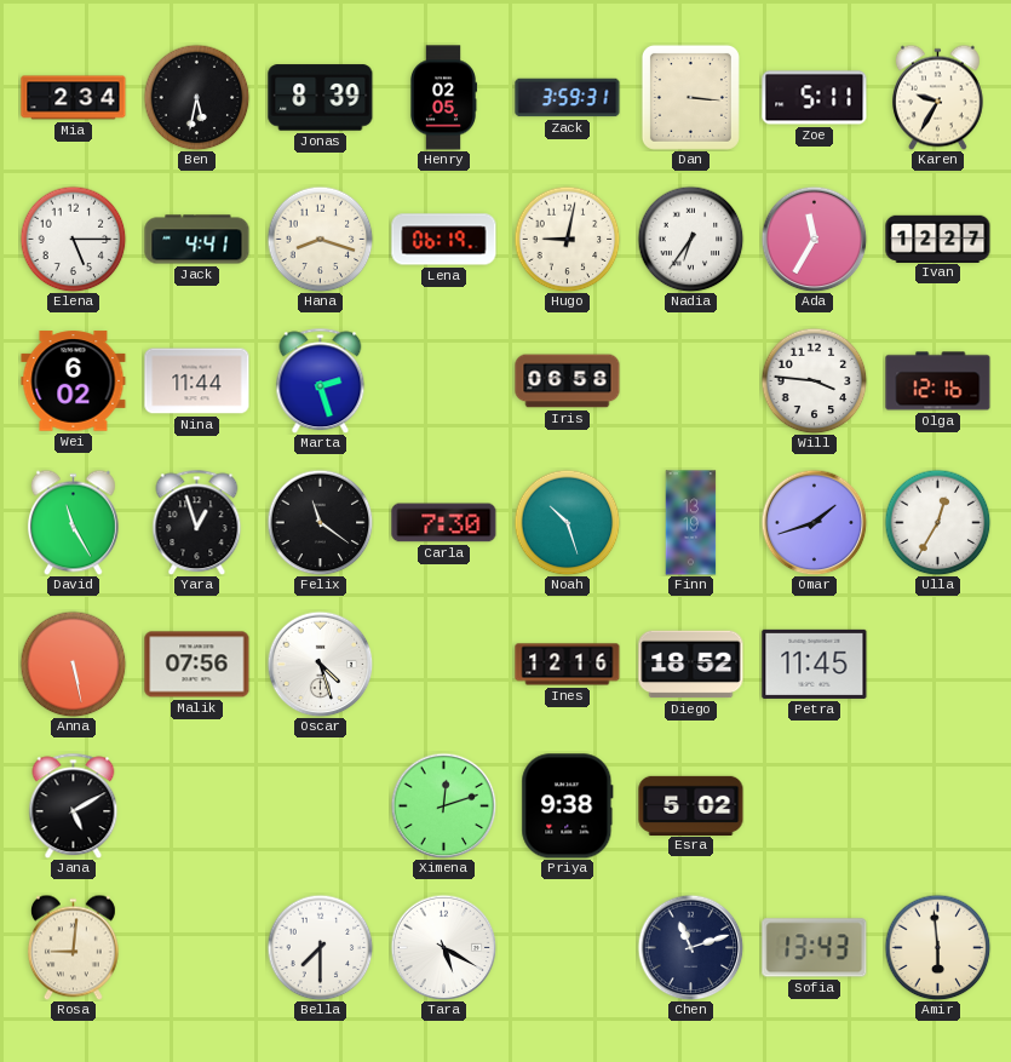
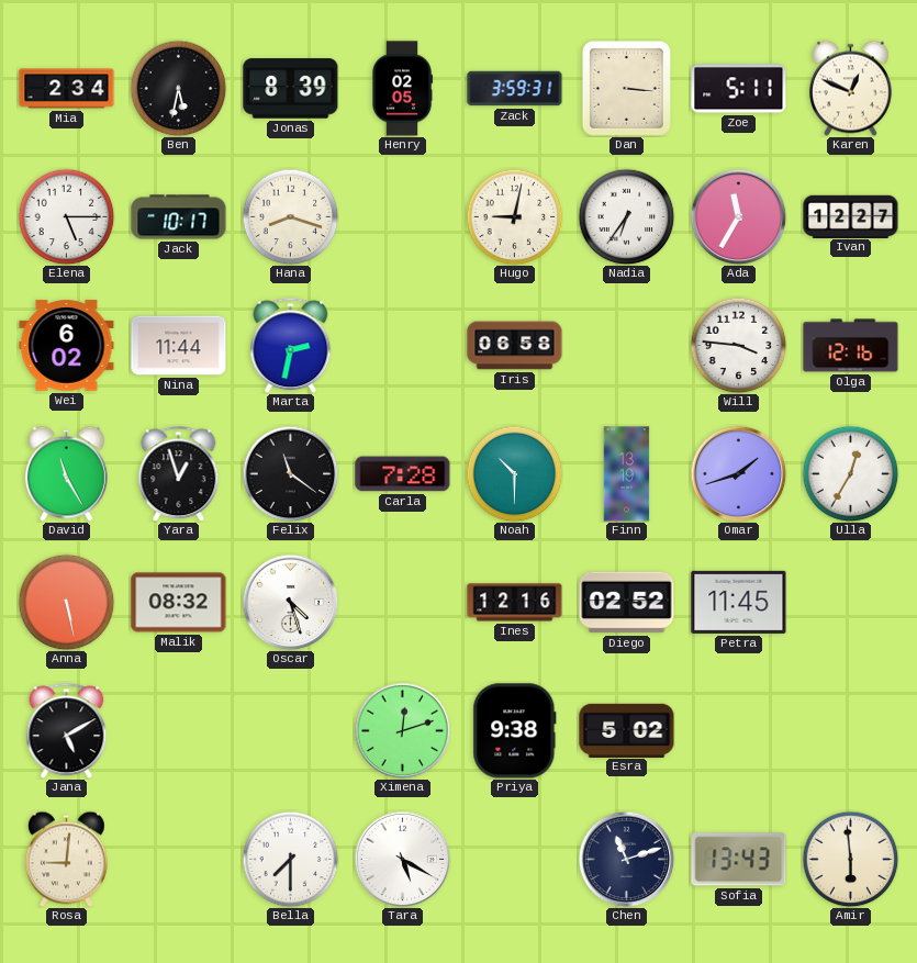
Karen: 9:35 -> 12:49
Jack: 4:41 -> 10:17
Lena: 06:19 -> none
Marta: 2:27 -> 2:32
Carla: 7:30 -> 7:28
Noah: 10:27 -> 10:30
Malik: 07:56 -> 08:32
Diego: 18:52 -> 02:52
